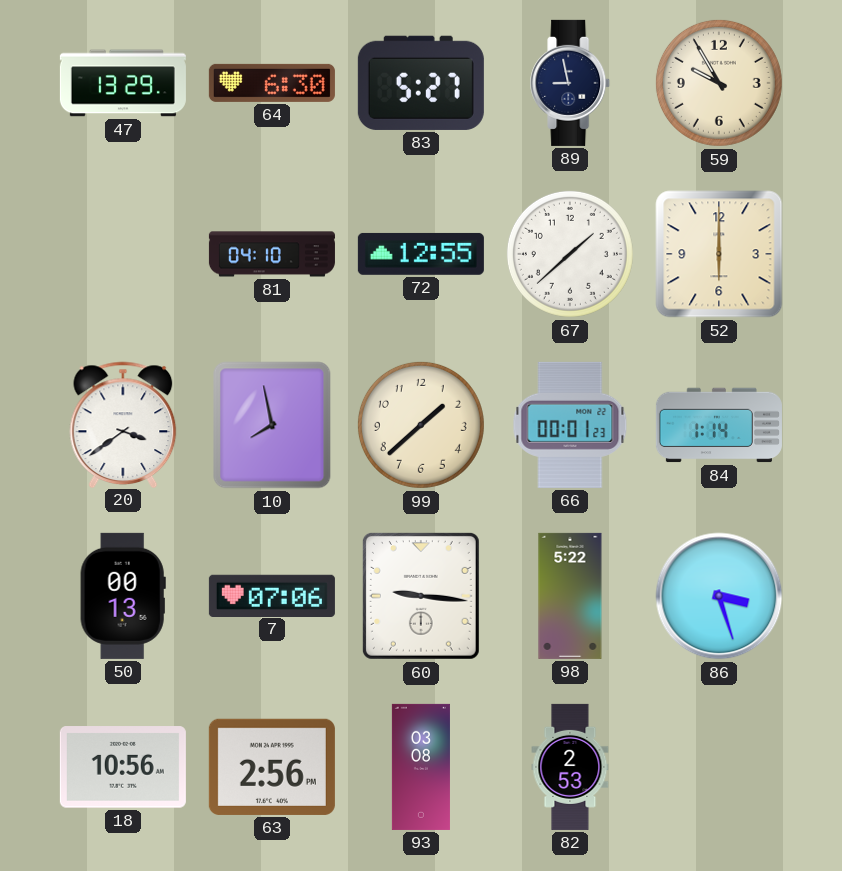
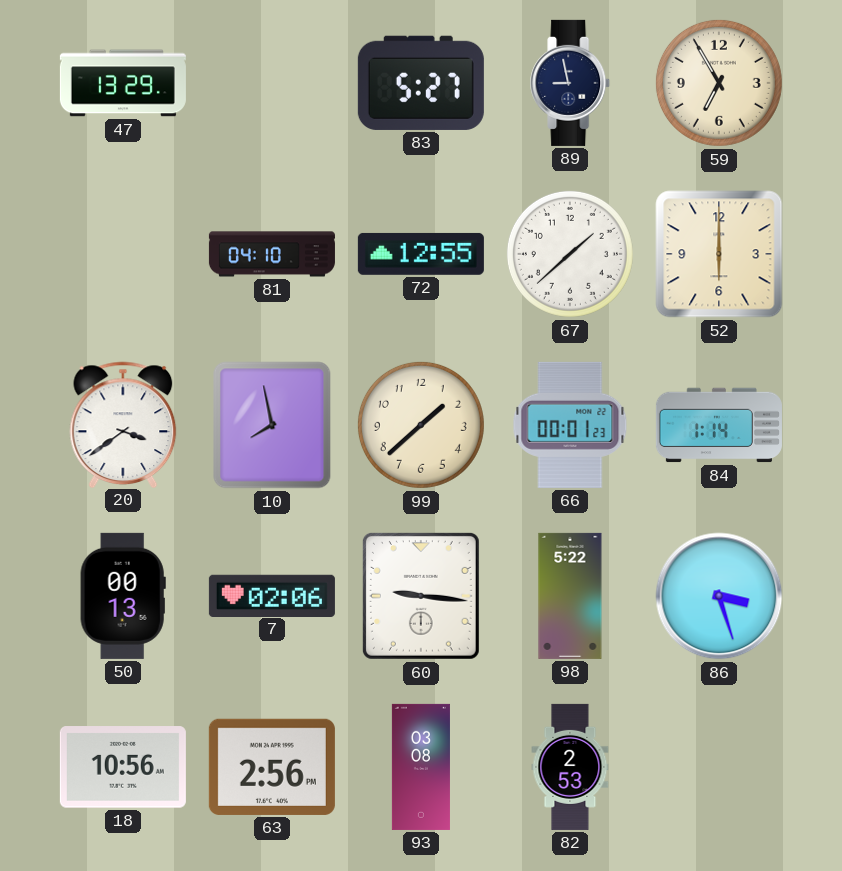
64: 6:30 -> none
59: 9:55 -> 6:55
7: 07:06 -> 02:06
